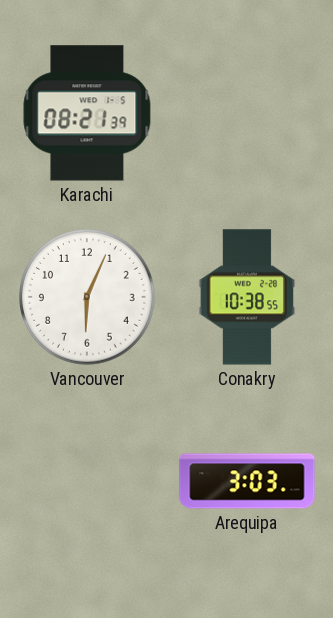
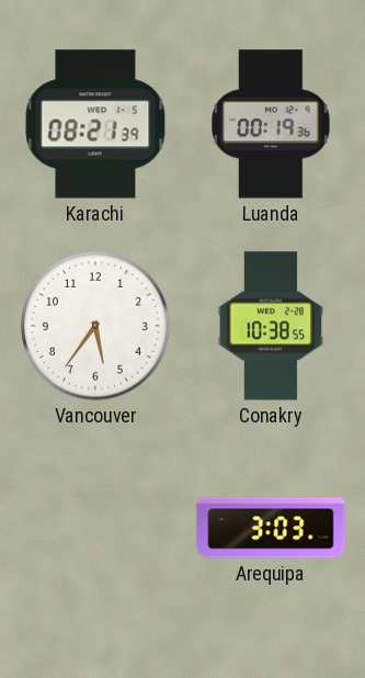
Luanda: none -> 00:19
Vancouver: 6:04 -> 5:36
